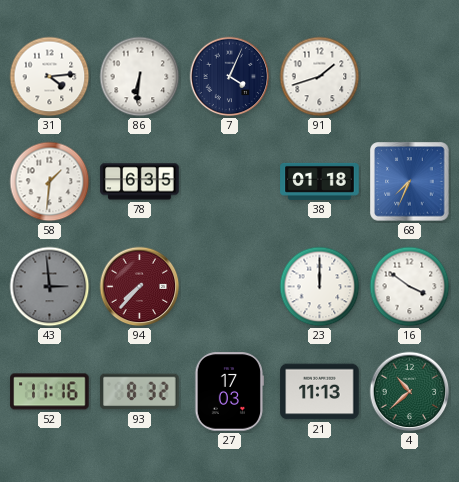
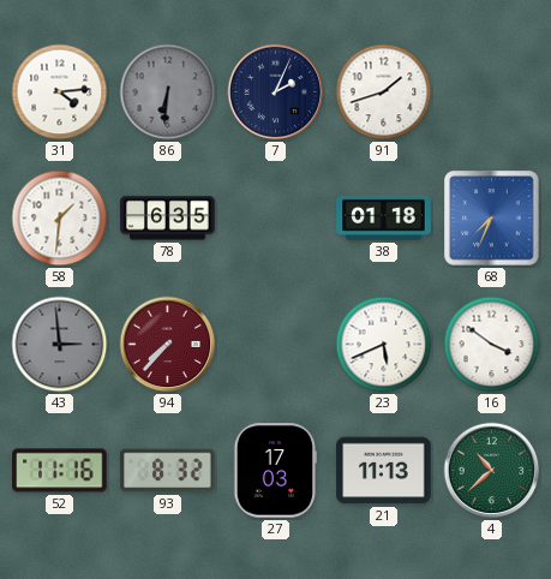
86 dial: white -> grey
7: 4:04 -> 2:04
23: 12:00 -> 5:41
